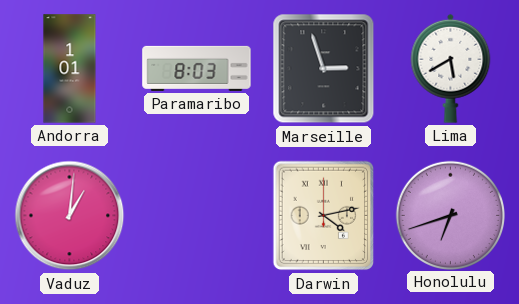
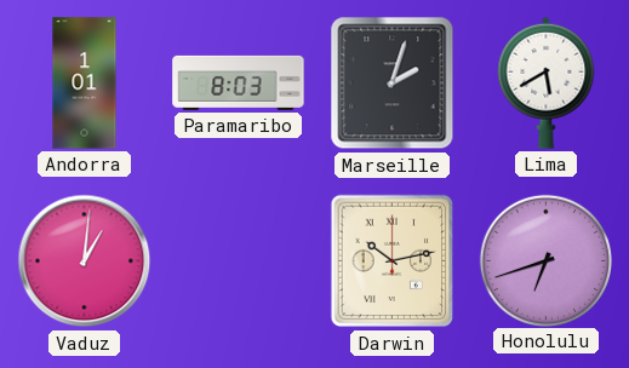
Marseille: 2:57 -> 2:03
Darwin: 4:13 -> 10:13
